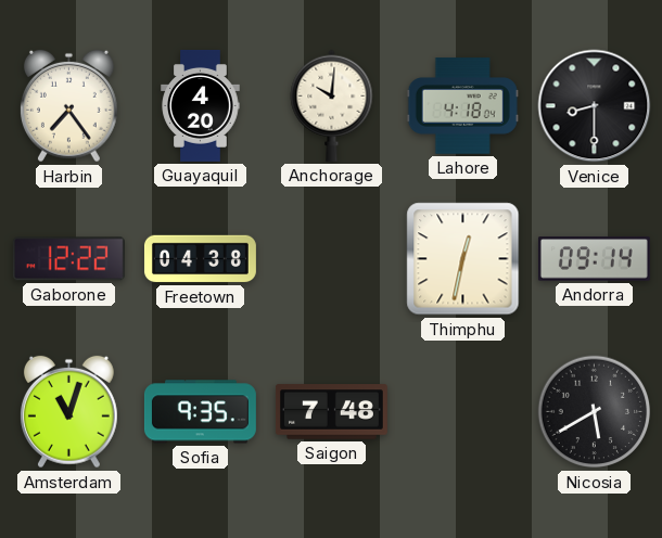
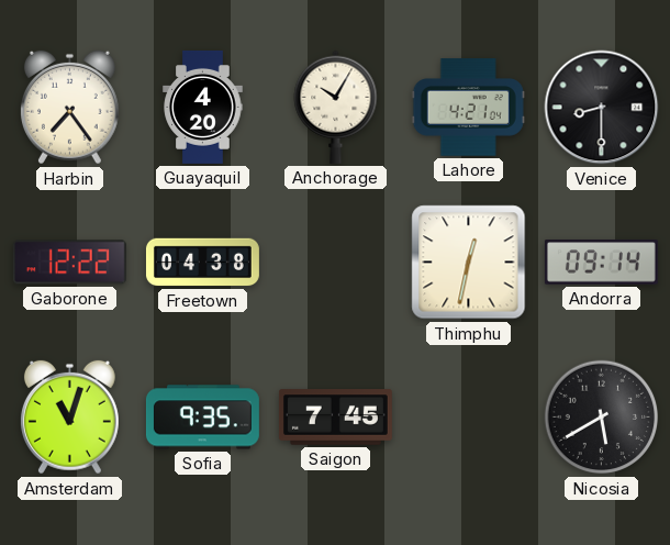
Anchorage: 10:01 -> 10:05
Lahore: 4:18 -> 4:21
Saigon: 7:48 -> 7:45
